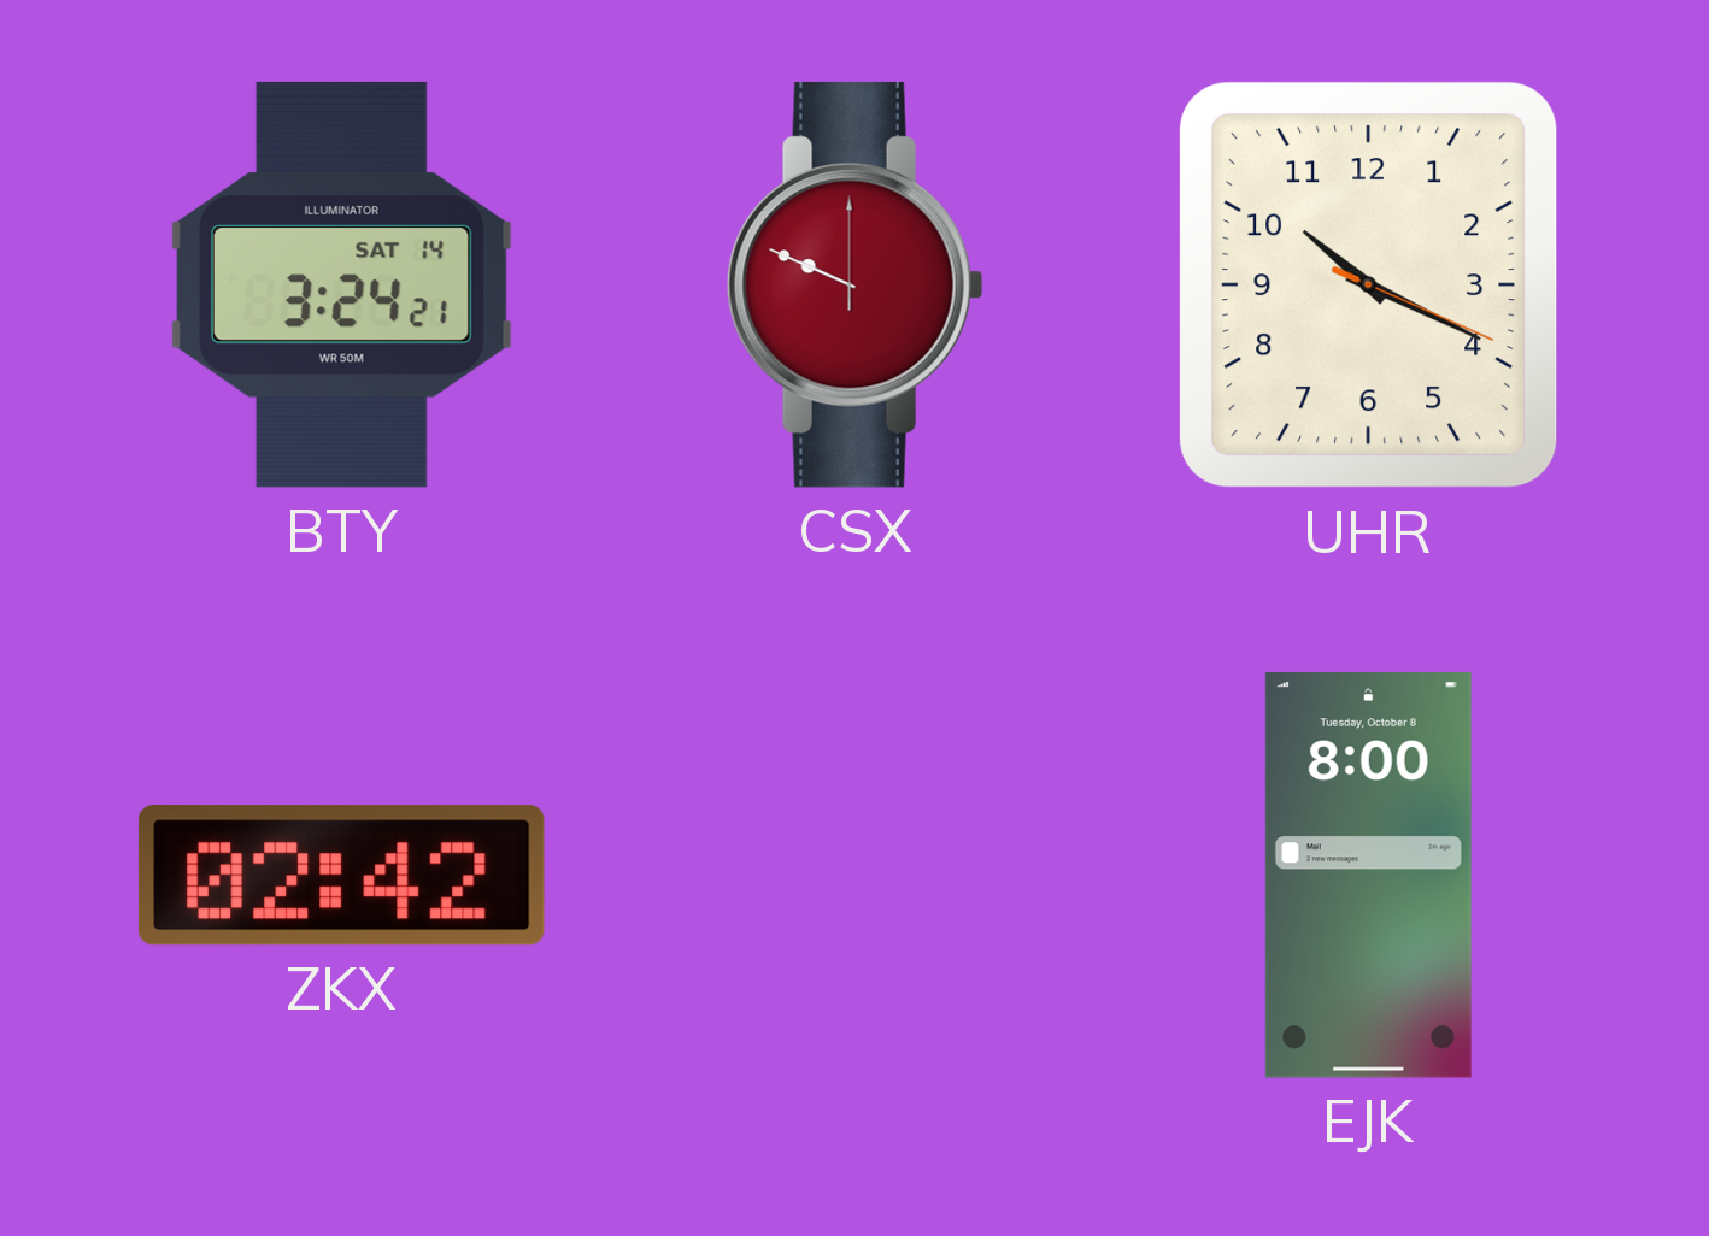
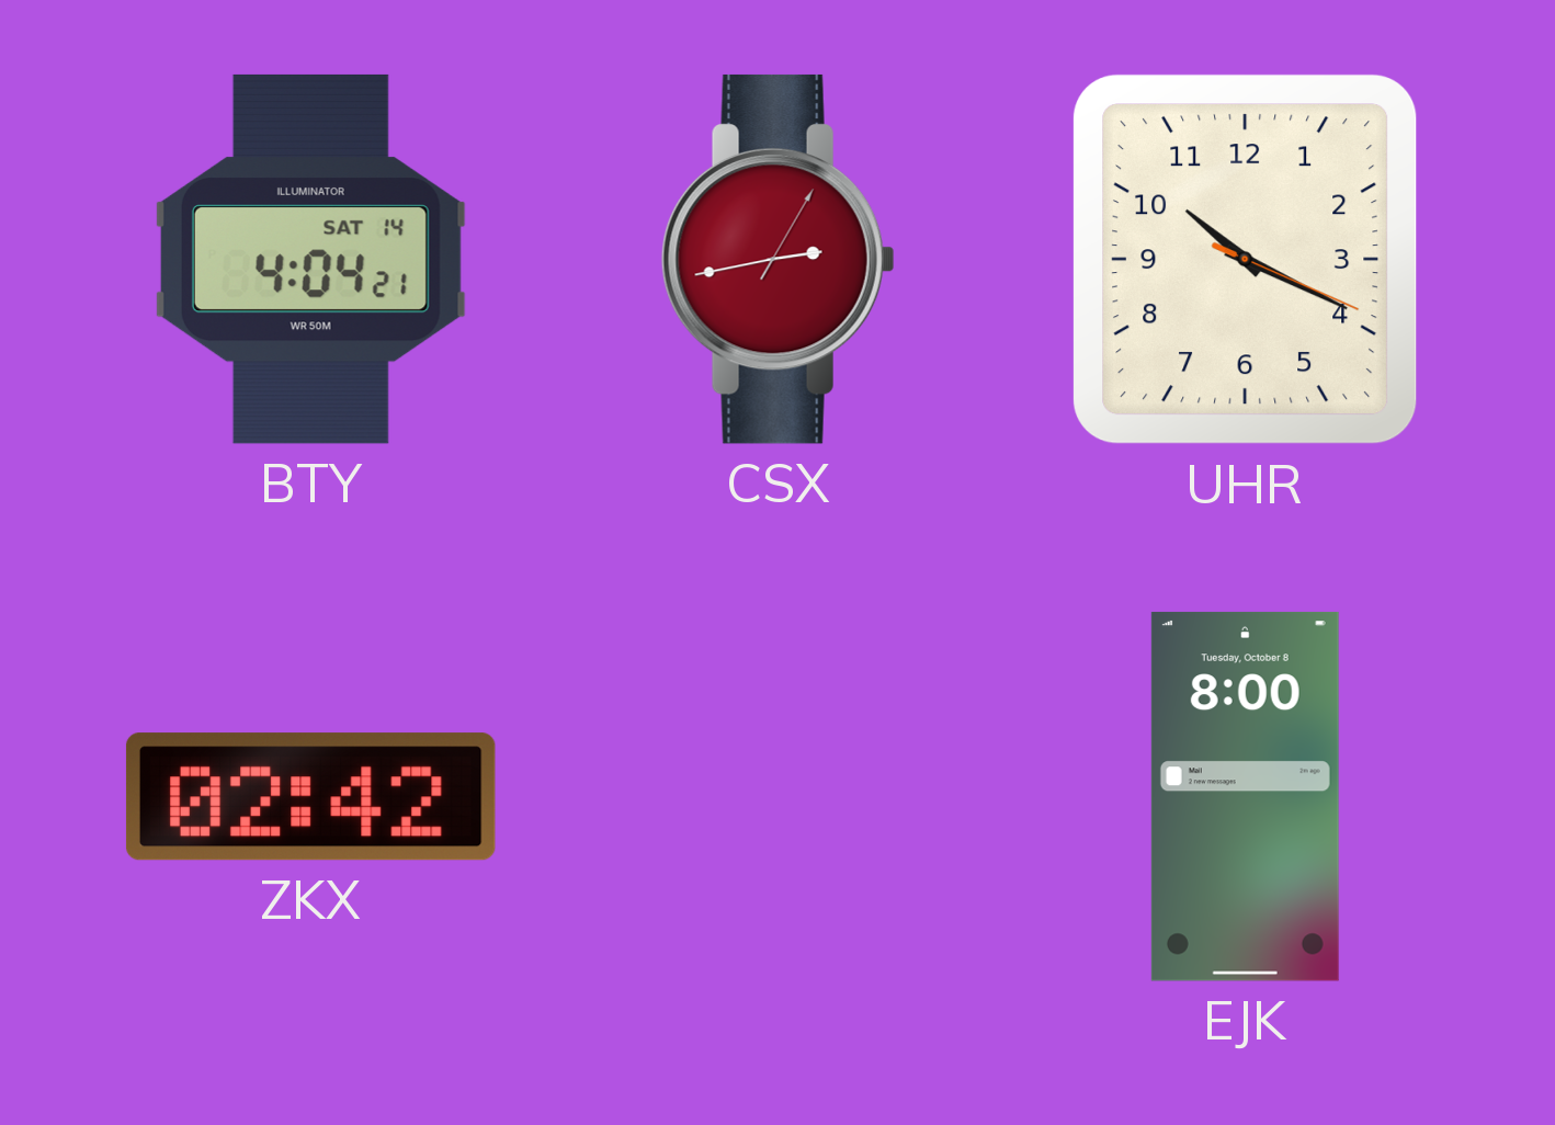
BTY: 3:24 -> 4:04
CSX: 9:49 -> 2:43
